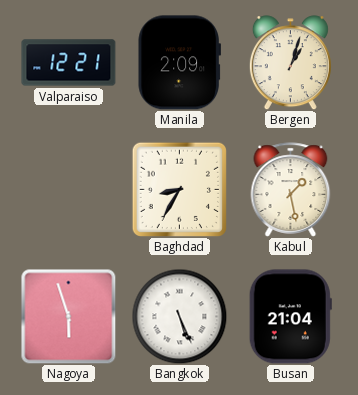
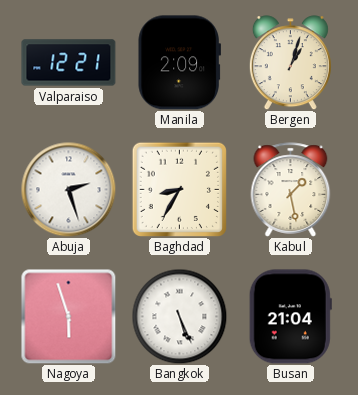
Abuja: none -> 2:27
